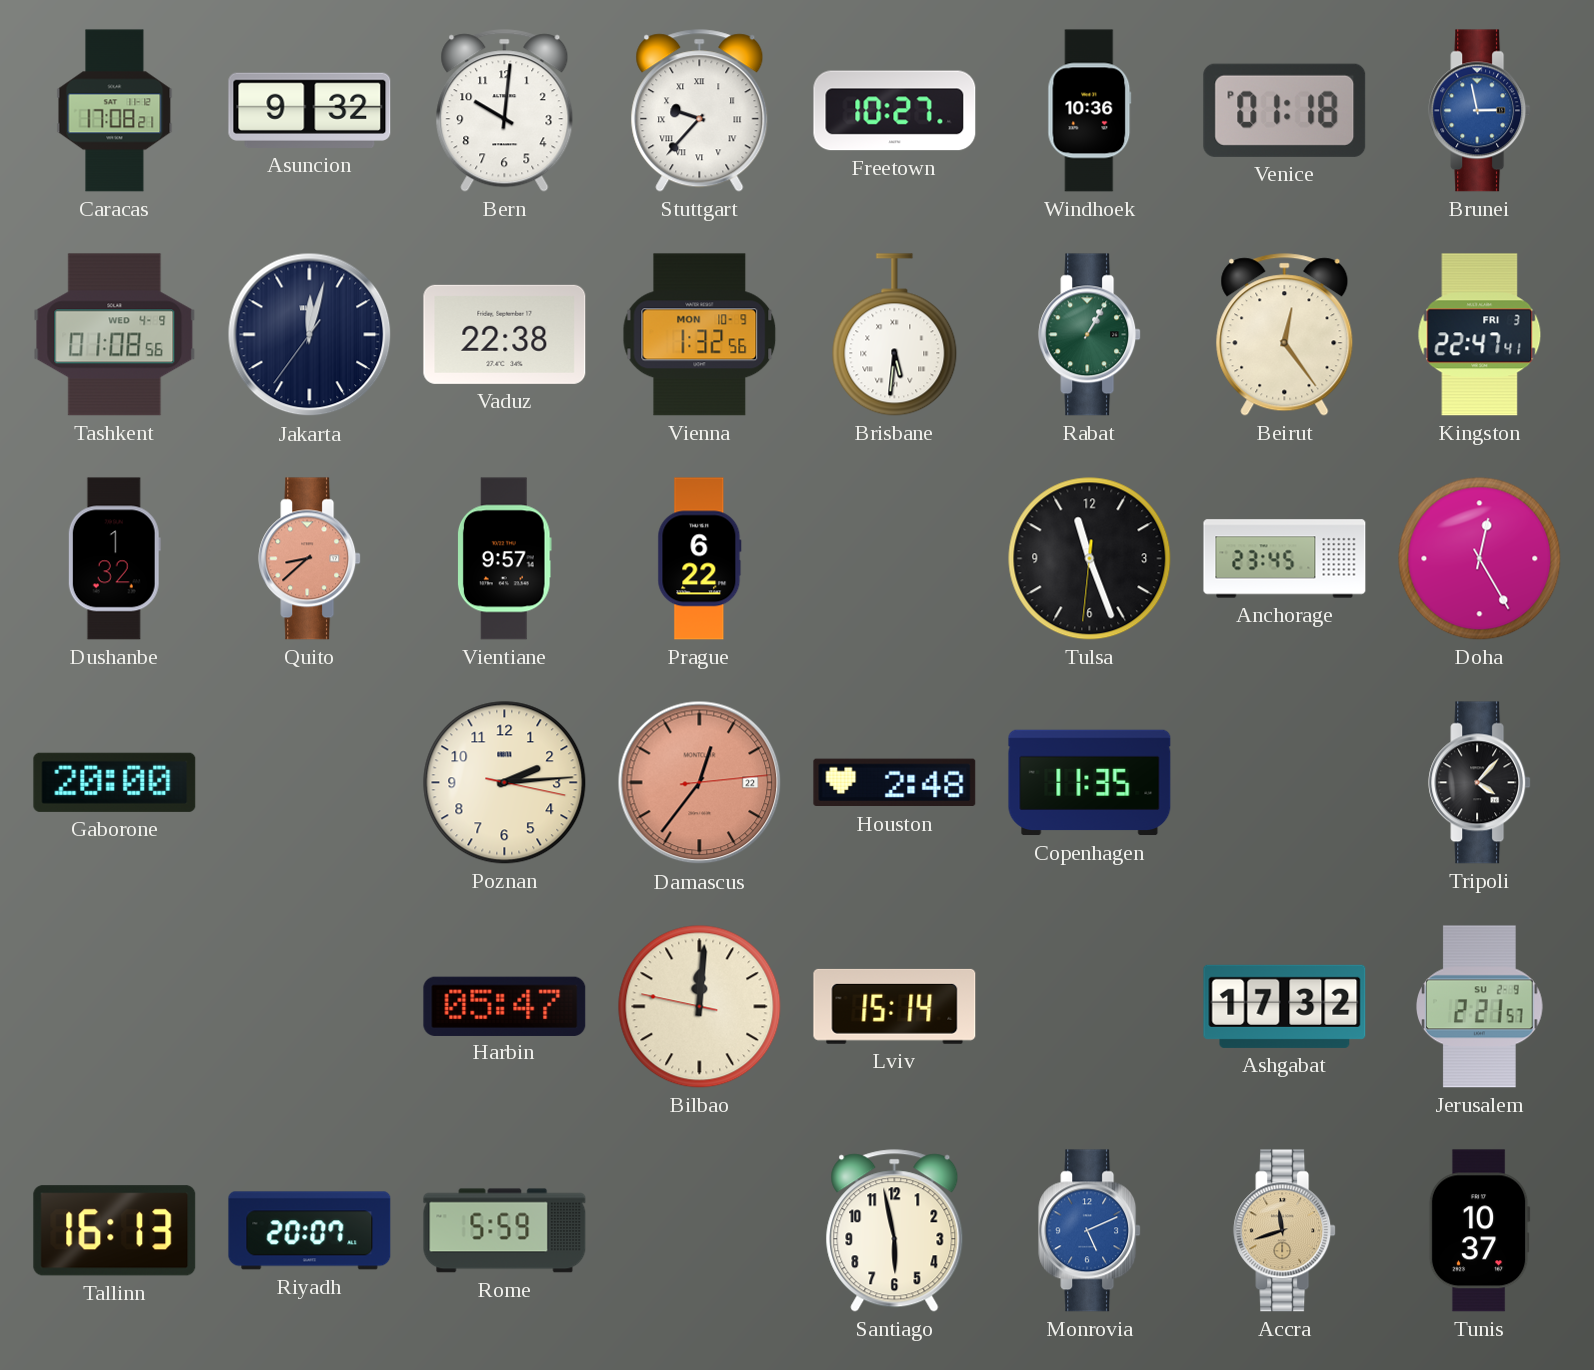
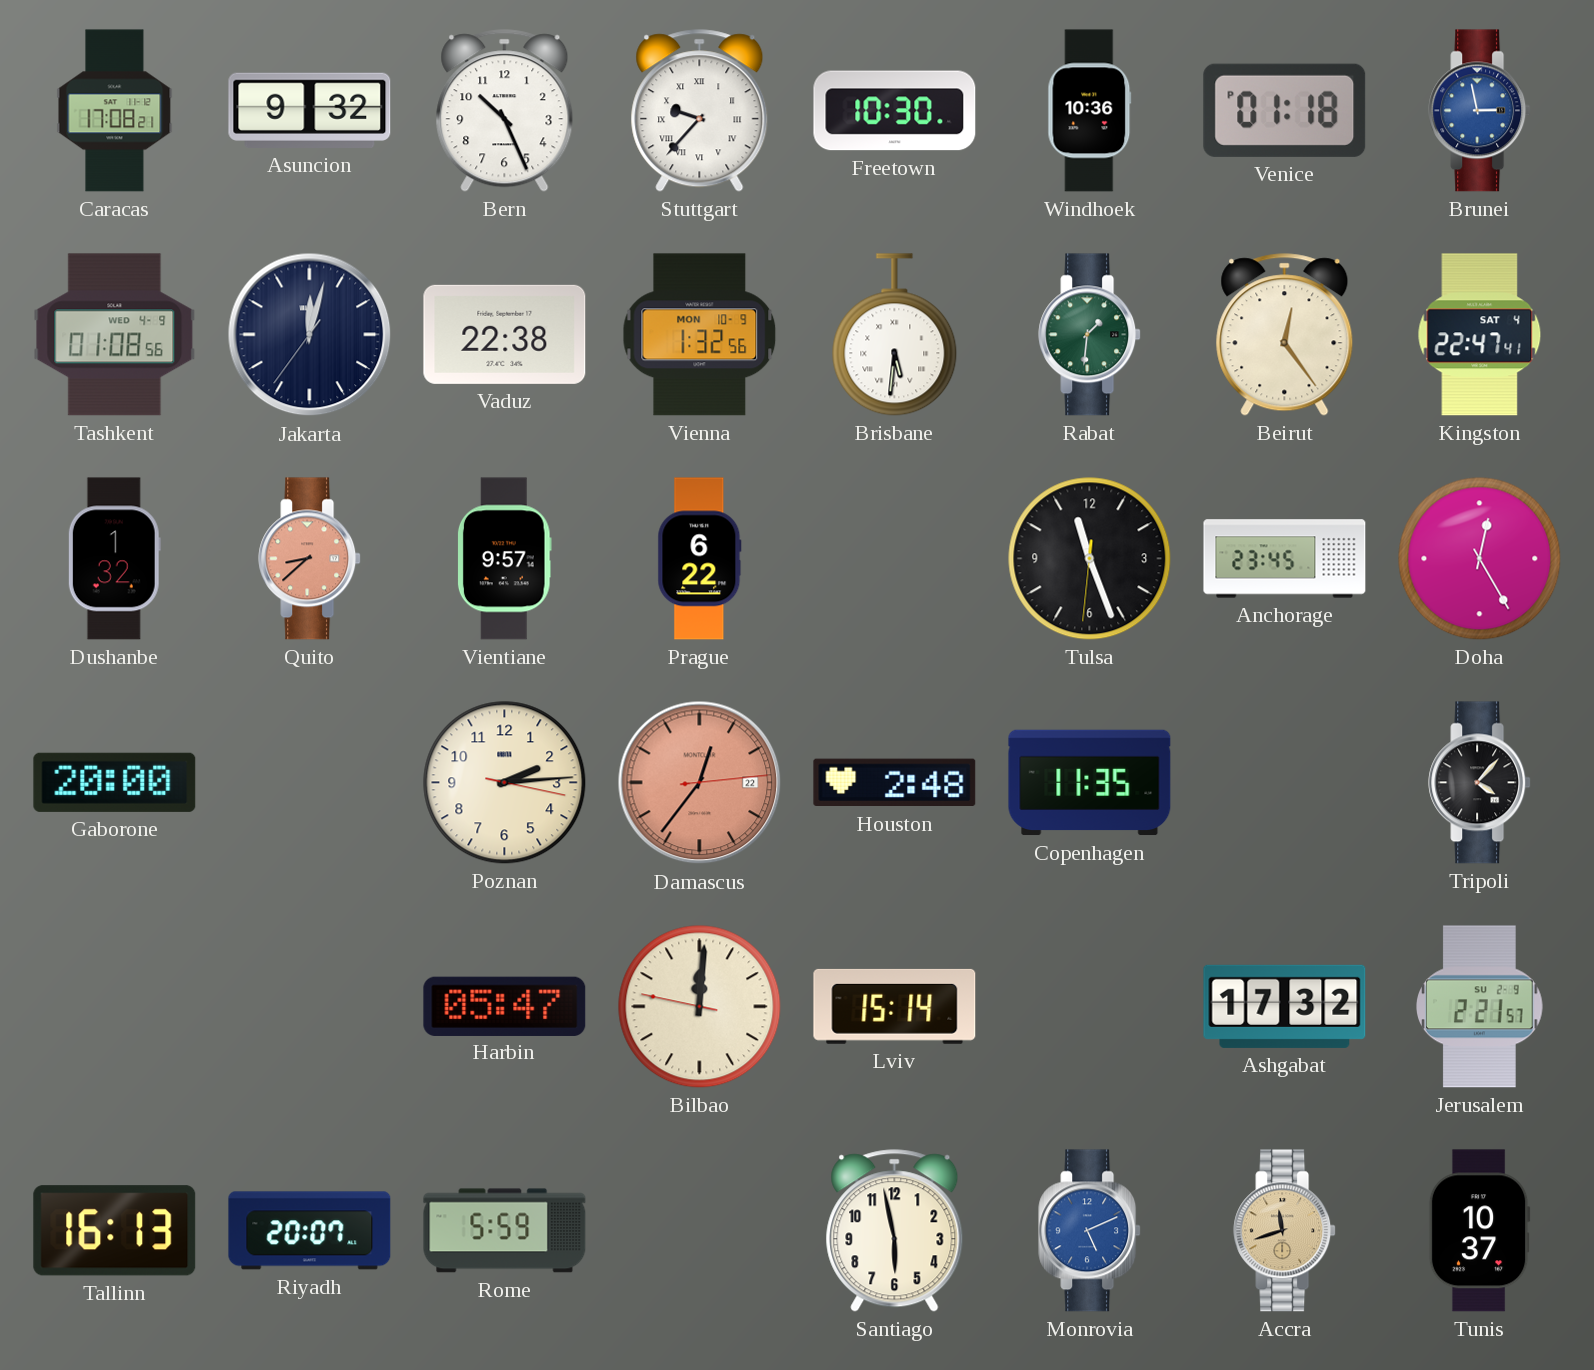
Bern: 10:01 -> 10:26
Freetown: 10:27 -> 10:30
Rabat: 1:05 -> 1:31
Kingston date: FRI 3 -> SAT 4
